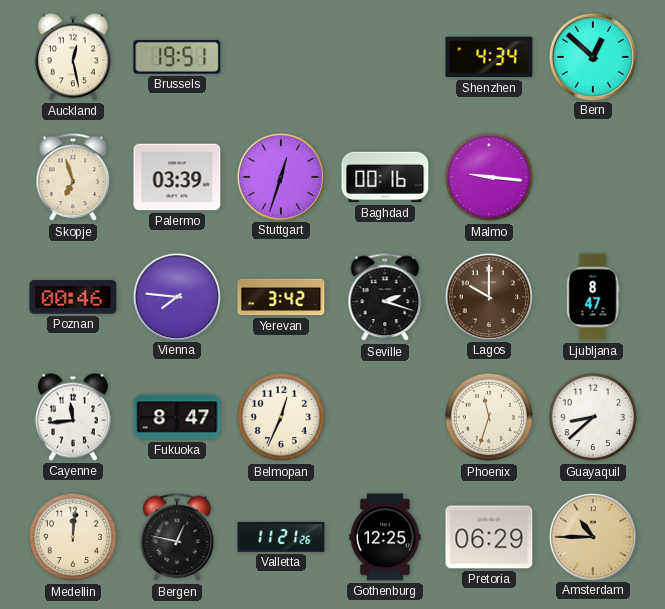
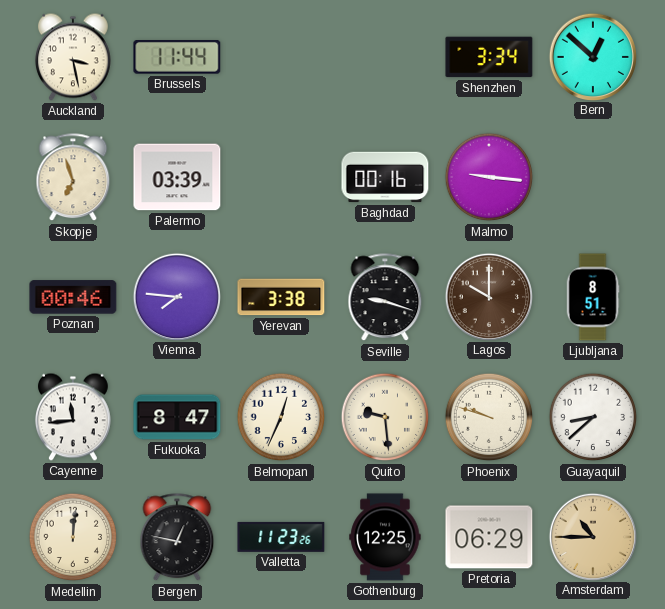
Auckland: 12:28 -> 3:28
Brussels: 19:51 -> 11:44
Shenzhen: 4:34 -> 3:34
Stuttgart: 12:33 -> none
Yerevan: 3:42 -> 3:38
Seville: 2:18 -> 9:18
Ljubljana: 8:47 -> 8:51
Quito: none -> 9:29
Phoenix: 11:33 -> 9:48
Valletta: 11:21 -> 11:23
